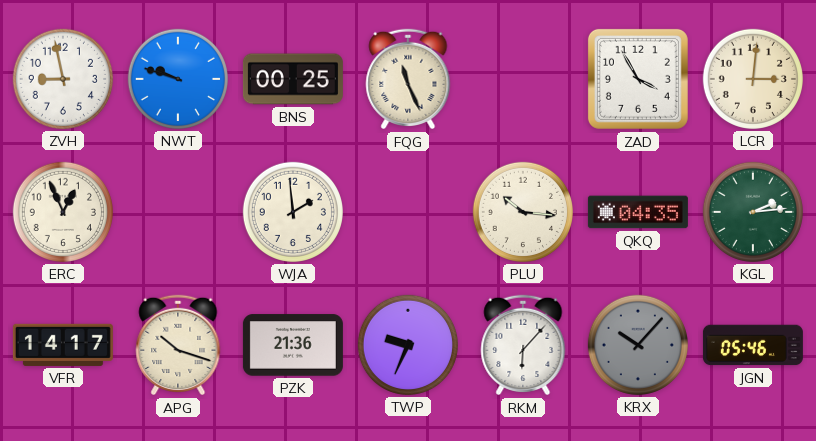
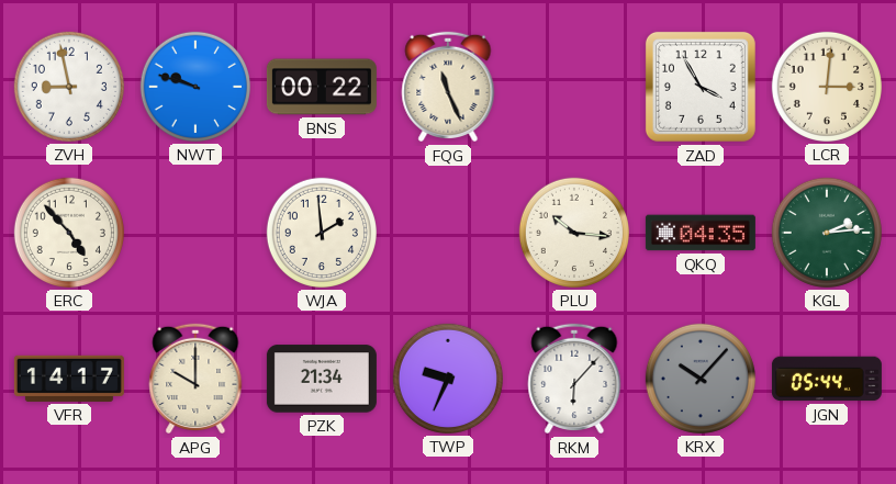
BNS: 00:25 -> 00:22
ERC: 12:56 -> 4:53
APG: 10:18 -> 10:00
PZK: 21:36 -> 21:34
JGN: 05:46 -> 05:44
